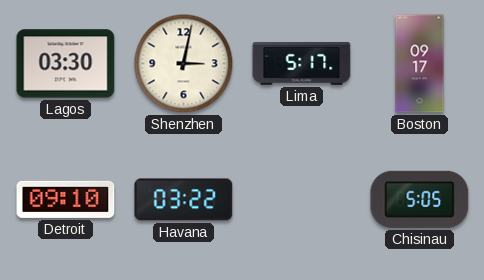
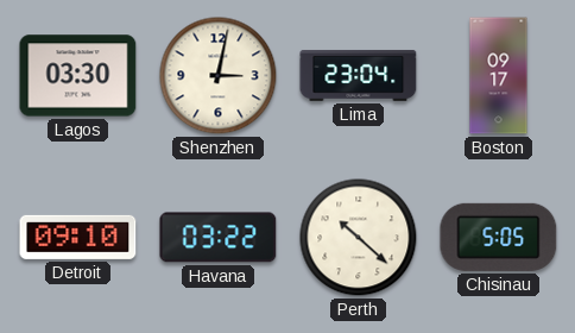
Lima: 5:17 -> 23:04
Perth: none -> 10:22
